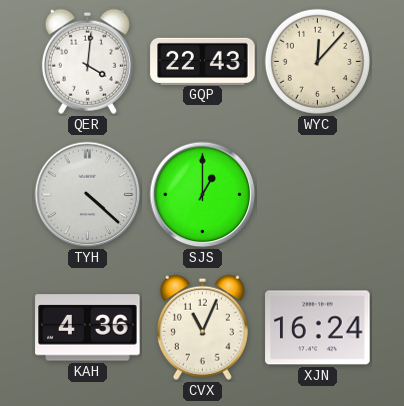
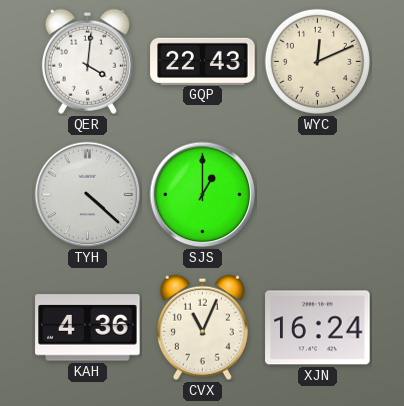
WYC: 12:07 -> 12:11
